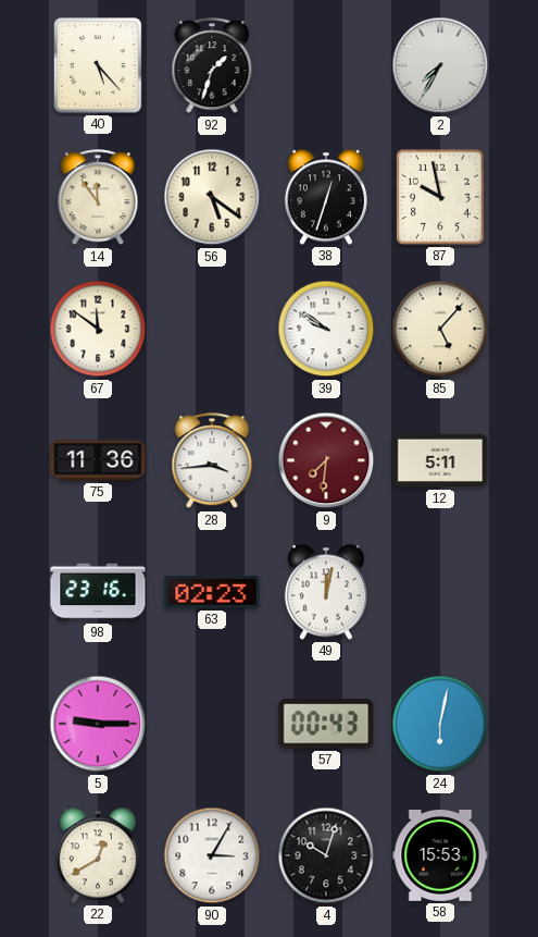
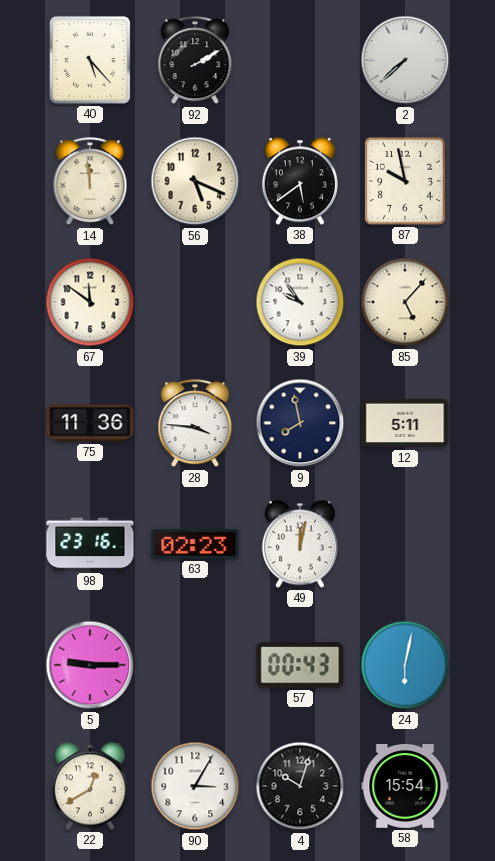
92: 1:33 -> 2:10
2: 7:35 -> 7:38
14: 11:54 -> 11:59
56: 5:21 -> 5:19
38: 12:33 -> 5:39
39: 9:51 -> 9:54
28: 3:44 -> 3:46
9: 7:31 -> 7:58
9 dial: burgundy -> navy
58: 15:53 -> 15:54
